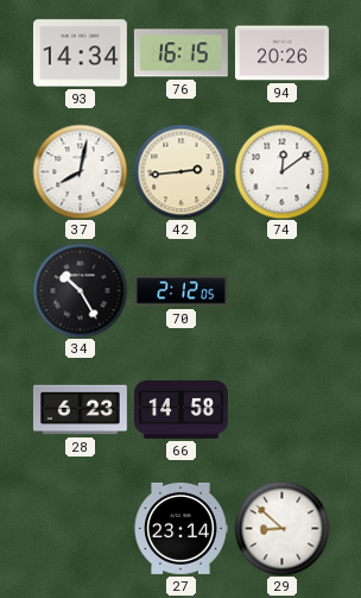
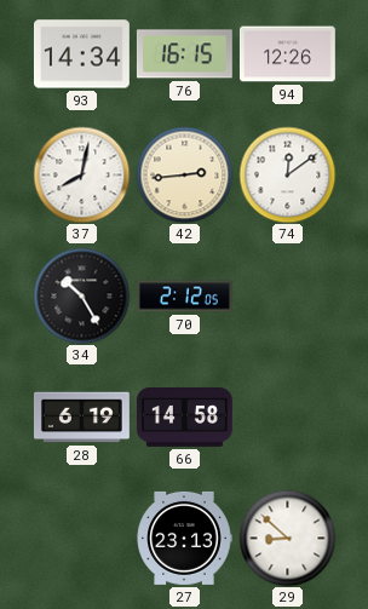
94: 20:26 -> 12:26
28: 6:23 -> 6:19
27: 23:14 -> 23:13
